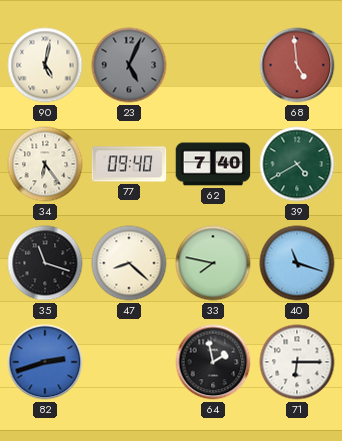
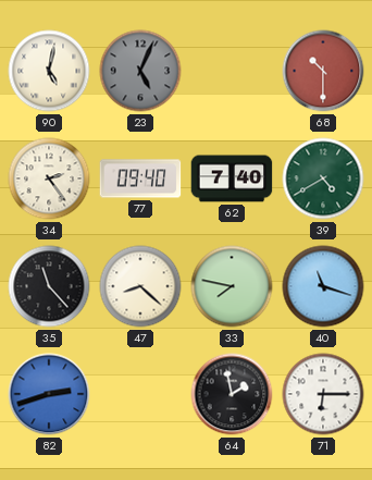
68: 4:59 -> 10:30
34: 6:24 -> 2:24
35: 11:18 -> 11:23
